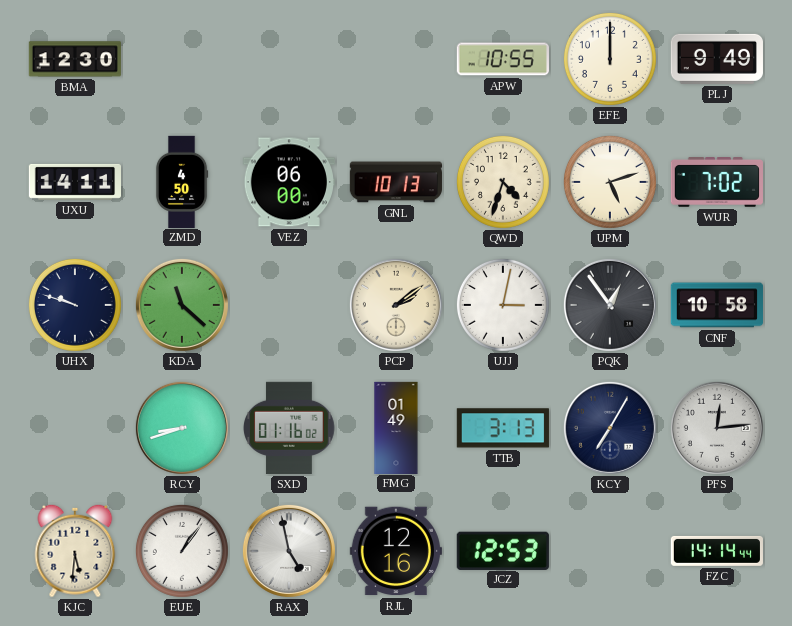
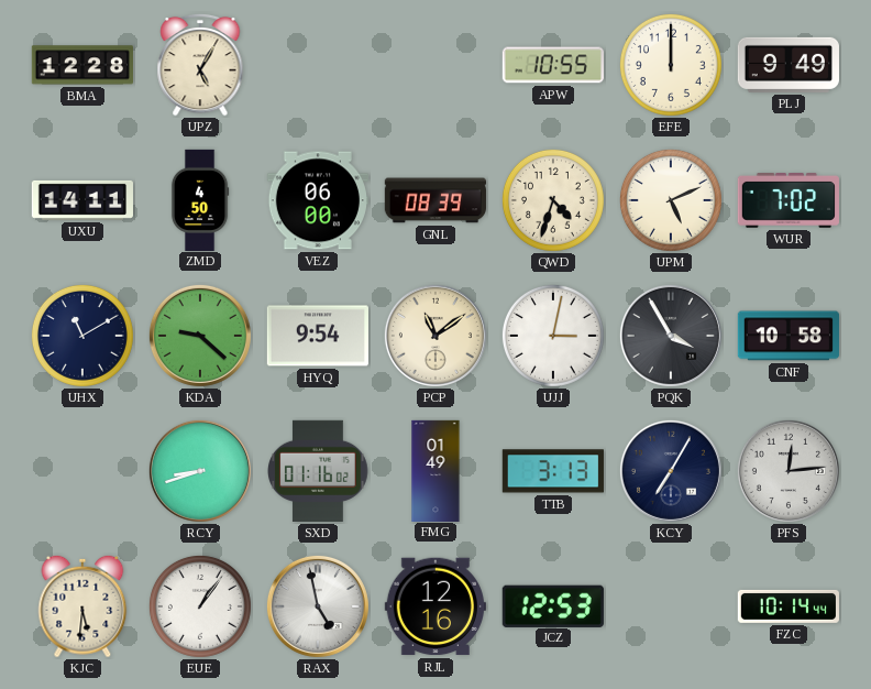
BMA: 12:30 -> 12:28
UPZ: none -> 5:05
GNL: 10:13 -> 08:39
UPM: 5:12 -> 5:11
UHX: 9:48 -> 11:10
KDA: 11:22 -> 9:22
HYQ: none -> 9:54
PCP: 2:09 -> 11:09
PQK: 12:54 -> 3:55
FZC: 14:14 -> 10:14
